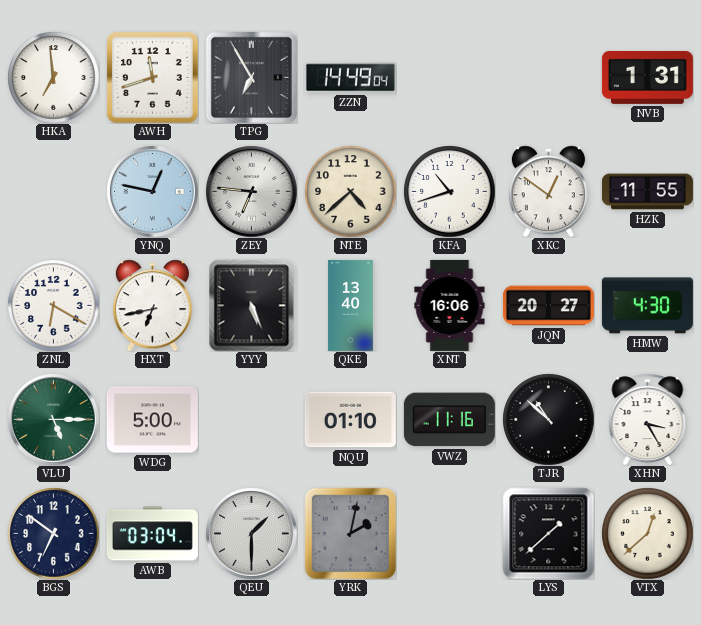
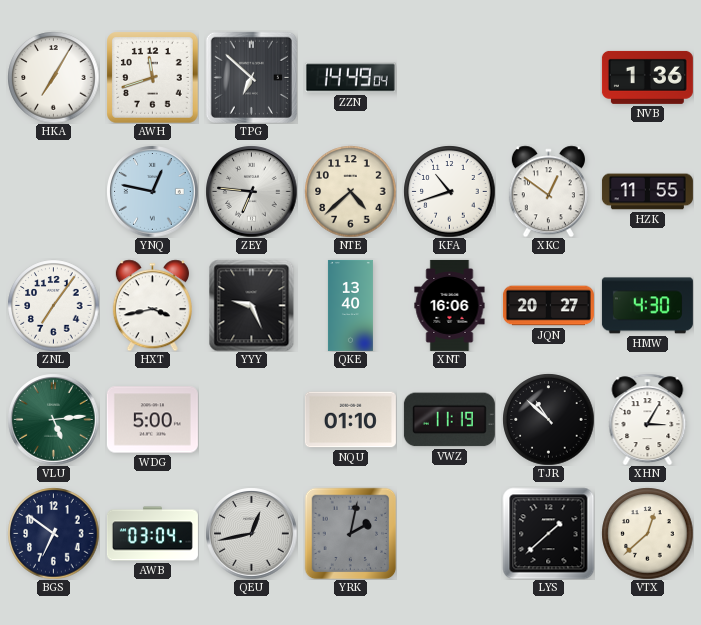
HKA: 6:59 -> 7:05
TPG: 6:55 -> 6:52
NVB: 1:31 -> 1:36
ZNL: 6:20 -> 7:06
HXT: 6:43 -> 3:43
YYY: 5:26 -> 9:26
VLU: 5:15 -> 5:14
VWZ: 11:16 -> 11:19
XHN: 3:25 -> 3:05
QEU: 1:30 -> 12:43
